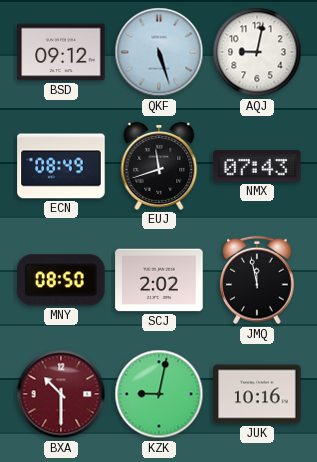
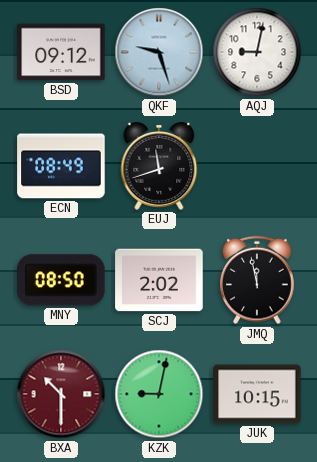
QKF: 5:27 -> 9:27
NMX: 07:43 -> none
JUK: 10:16 -> 10:15
